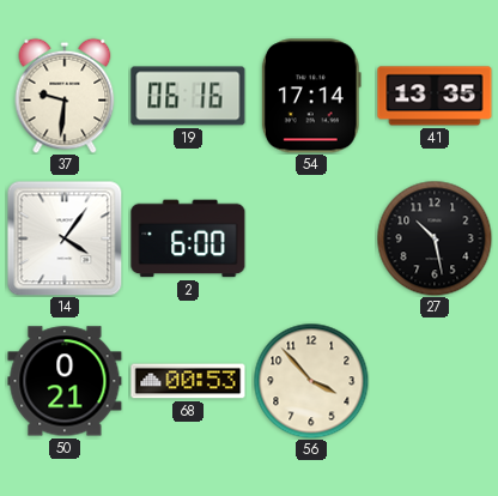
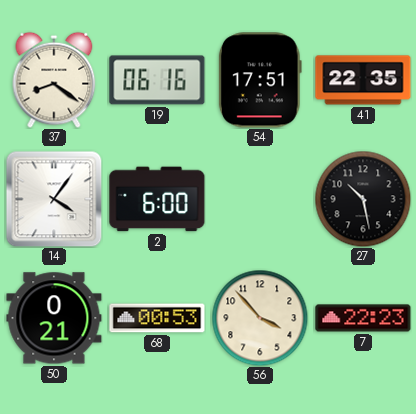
37: 9:31 -> 8:21
54: 17:14 -> 17:51
41: 13:35 -> 22:35
7: none -> 22:23
